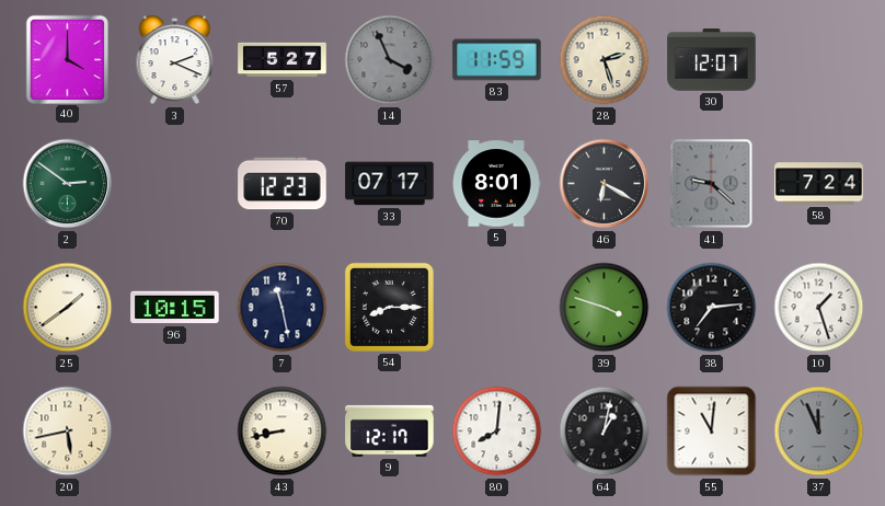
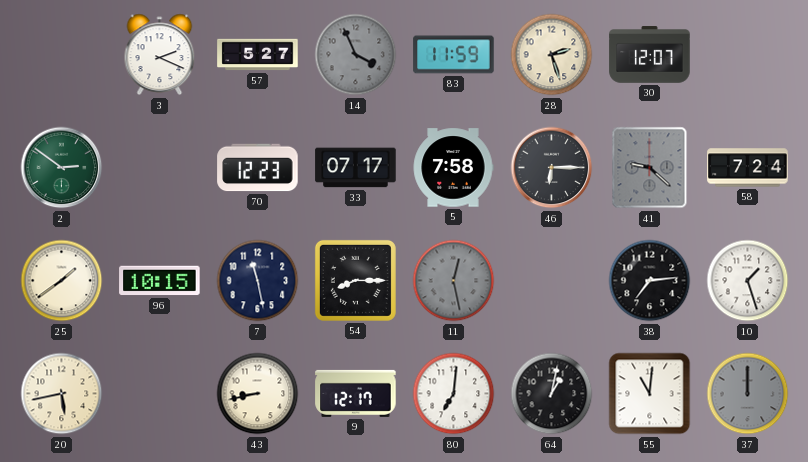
40: 4:00 -> none
5: 8:01 -> 7:58
46: 6:20 -> 6:15
11: none -> 12:28
39: 3:48 -> none
80: 8:01 -> 7:01
37: 11:56 -> 12:00
